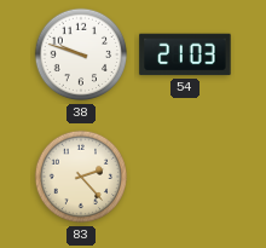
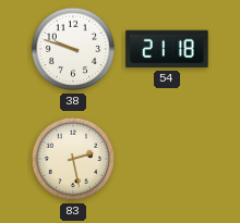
54: 21:03 -> 21:18
83: 2:23 -> 2:28
